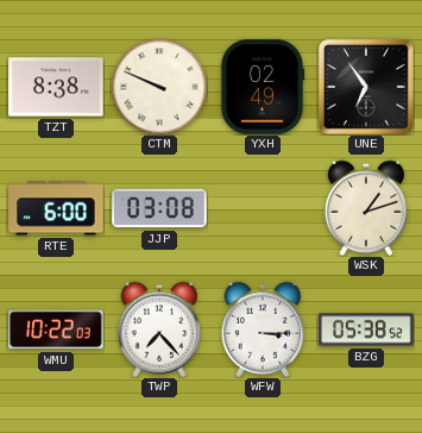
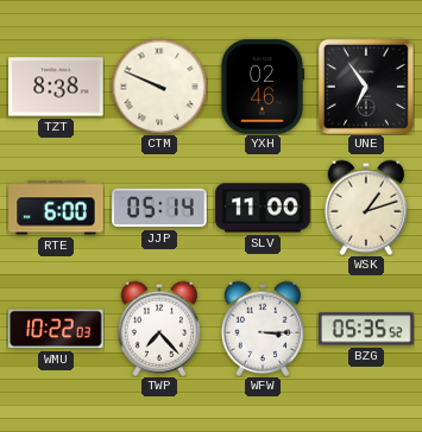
YXH: 02:49 -> 02:46
JJP: 03:08 -> 05:14
SLV: none -> 11:00
BZG: 05:38 -> 05:35
